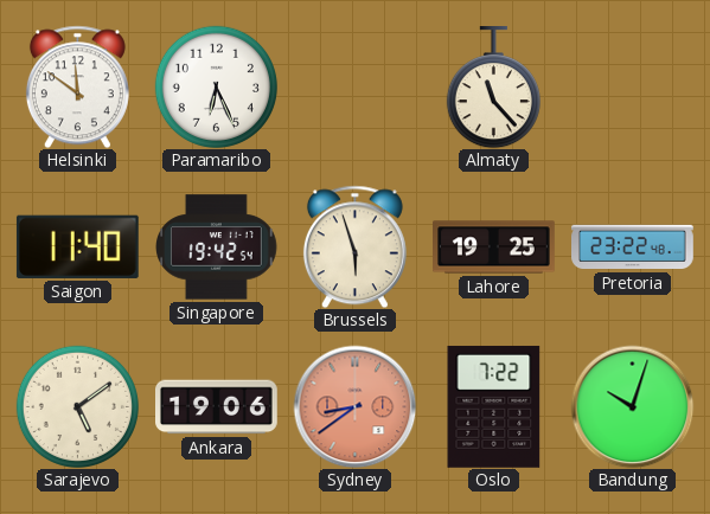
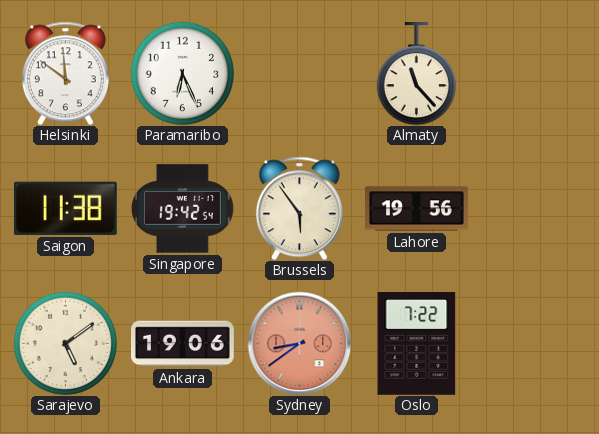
Saigon: 11:40 -> 11:38
Brussels: 5:57 -> 5:54
Lahore: 19:25 -> 19:56
Pretoria: 23:22 -> none
Bandung: 10:03 -> none
